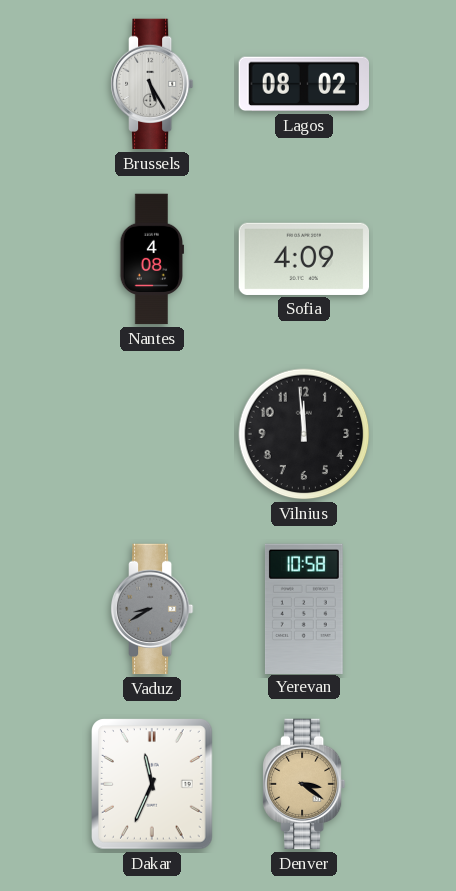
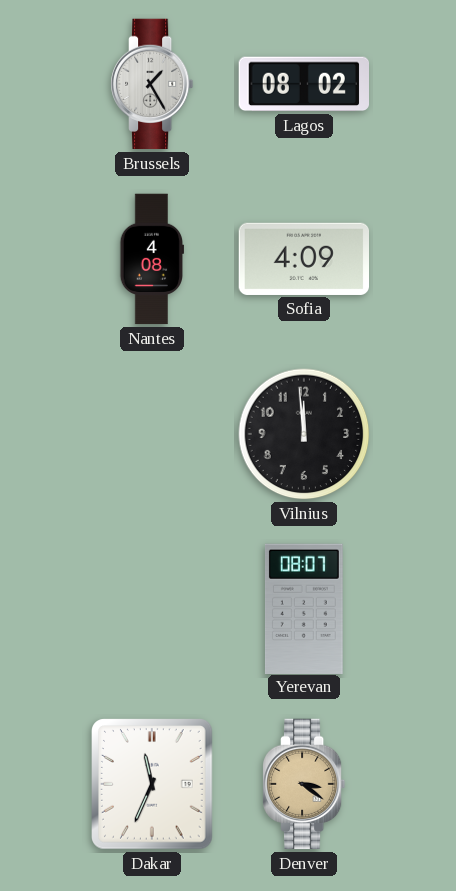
Brussels: 5:25 -> 1:25
Vaduz: 8:40 -> none
Yerevan: 10:58 -> 08:07
